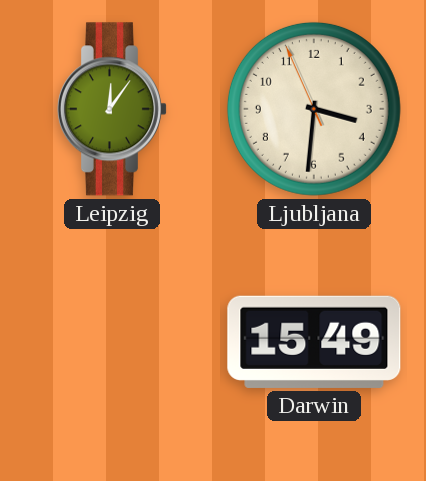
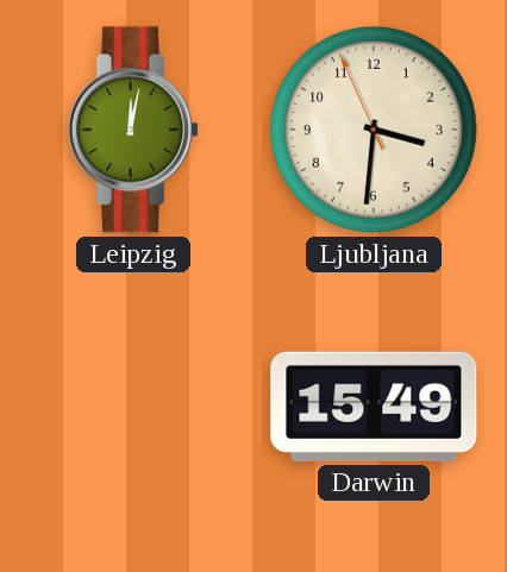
Leipzig: 12:06 -> 12:02
